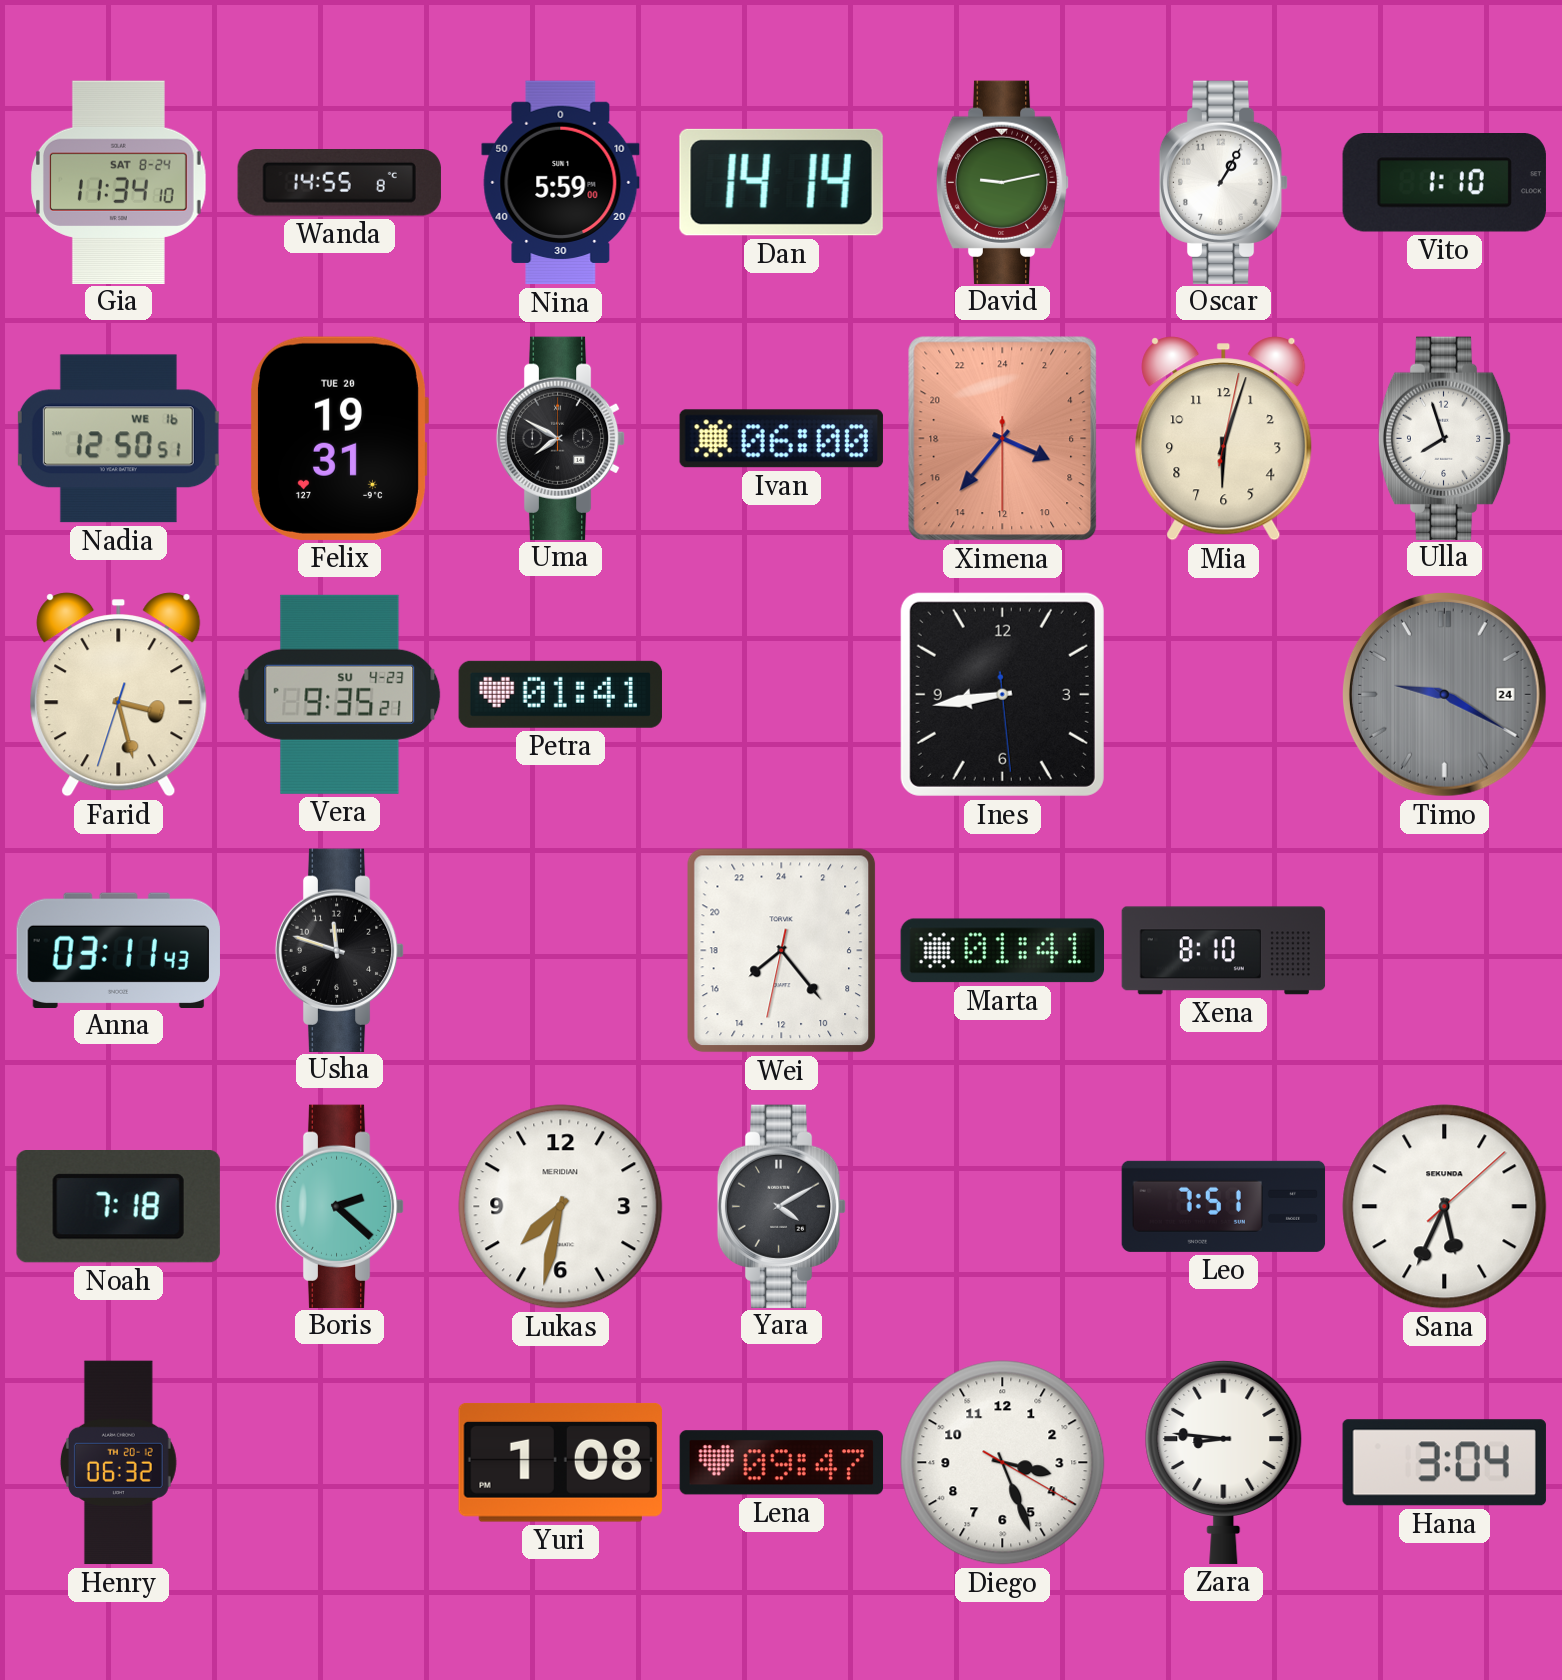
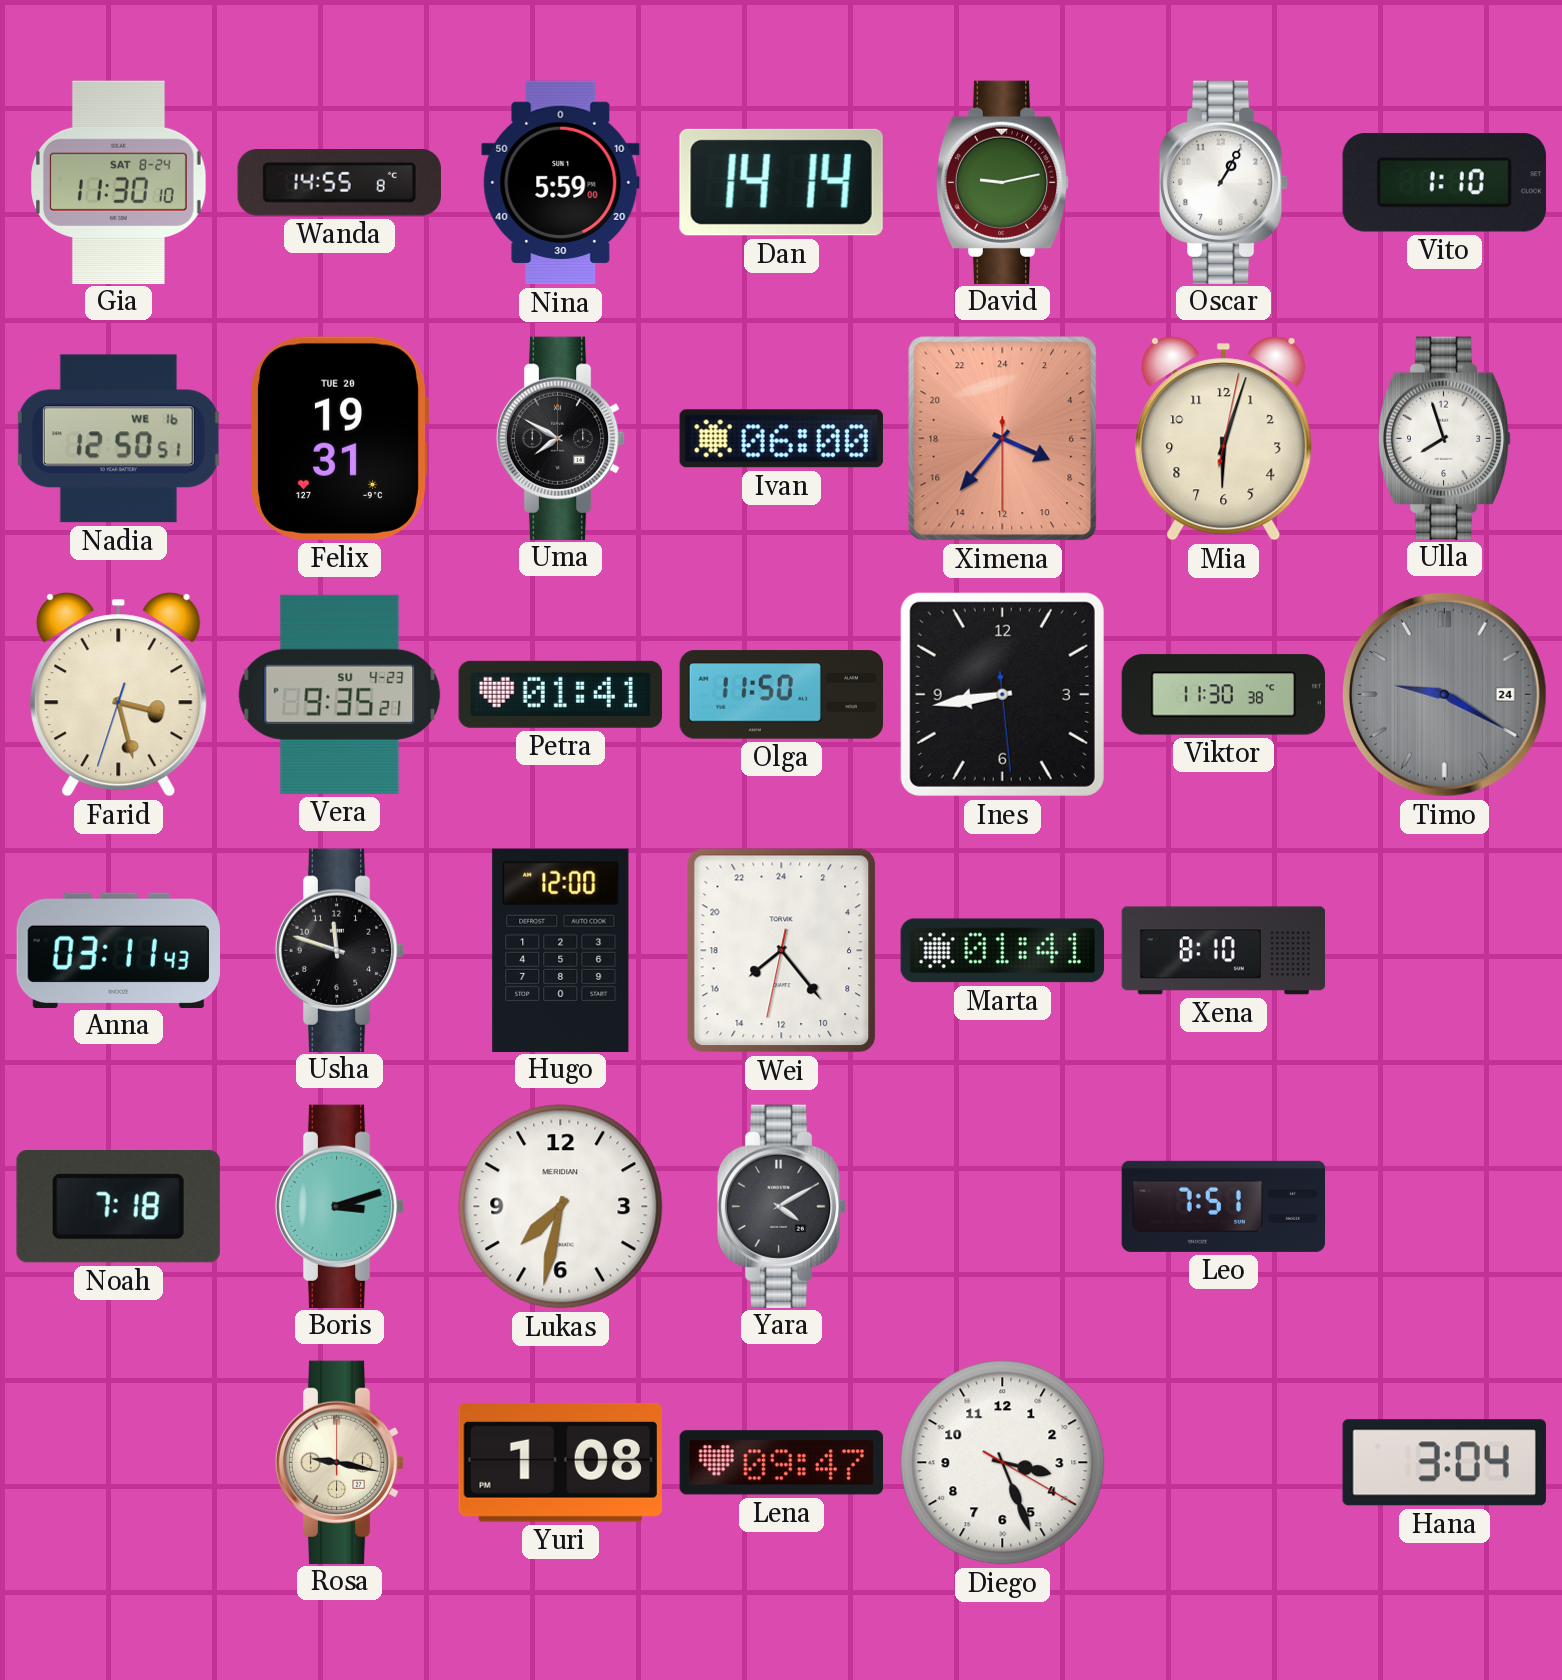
Gia: 11:34 -> 11:30
Olga: none -> 11:50
Viktor: none -> 11:30
Hugo: none -> 12:00
Boris: 2:22 -> 3:12
Sana: 5:34 -> none
Henry: 06:32 -> none
Rosa: none -> 9:17
Zara: 8:46 -> none
